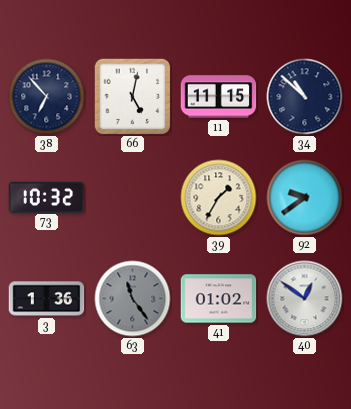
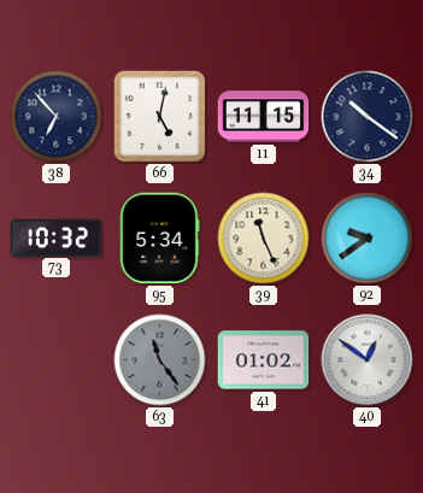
34: 10:52 -> 10:21
95: none -> 5:34
39: 1:35 -> 11:26
3: 1:36 -> none
